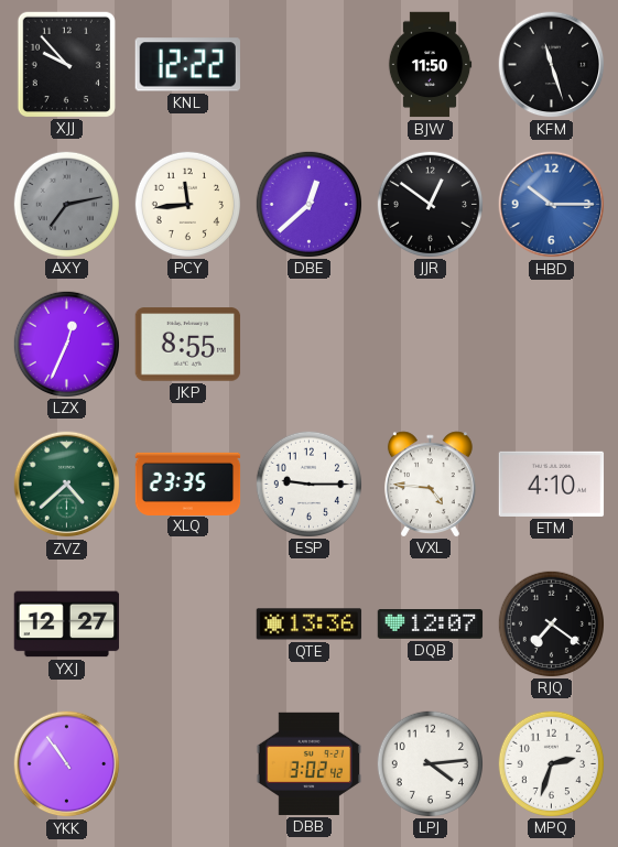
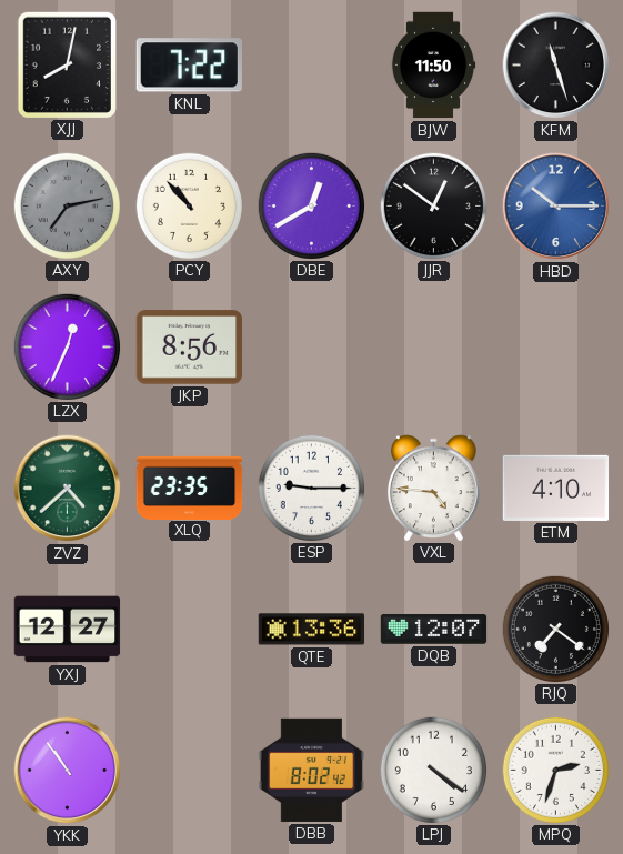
XJJ: 9:53 -> 8:02
KNL: 12:22 -> 7:22
PCY: 11:44 -> 10:53
DBE: 12:38 -> 12:40
JKP: 8:55 -> 8:56
DBB: 3:02 -> 8:02
LPJ: 4:14 -> 4:21
